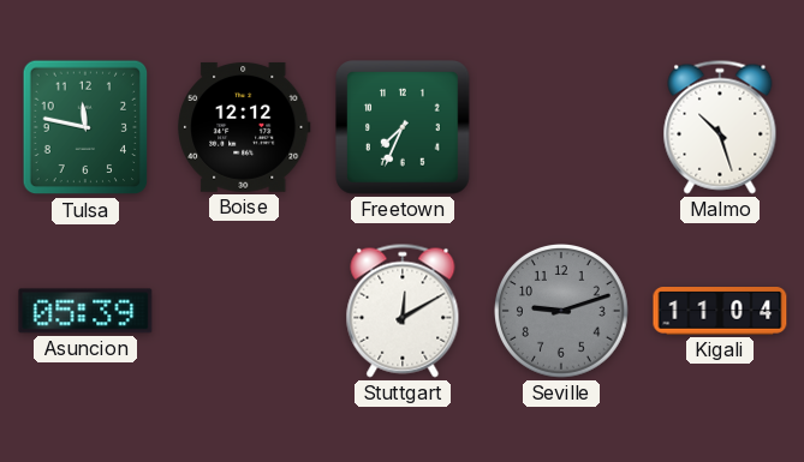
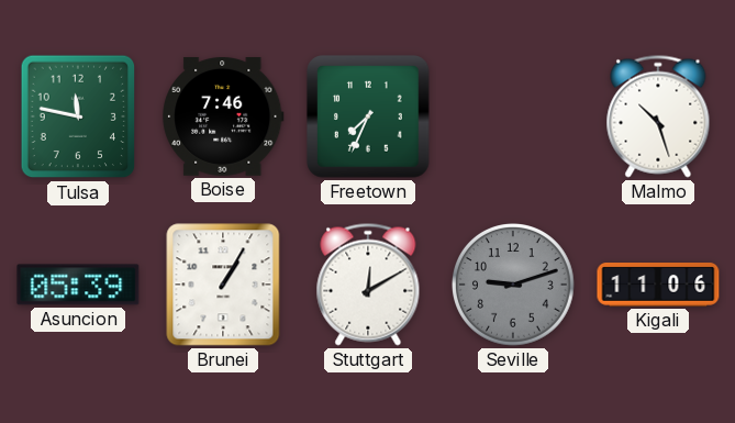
Boise: 12:12 -> 7:46
Brunei: none -> 1:05
Kigali: 11:04 -> 11:06
